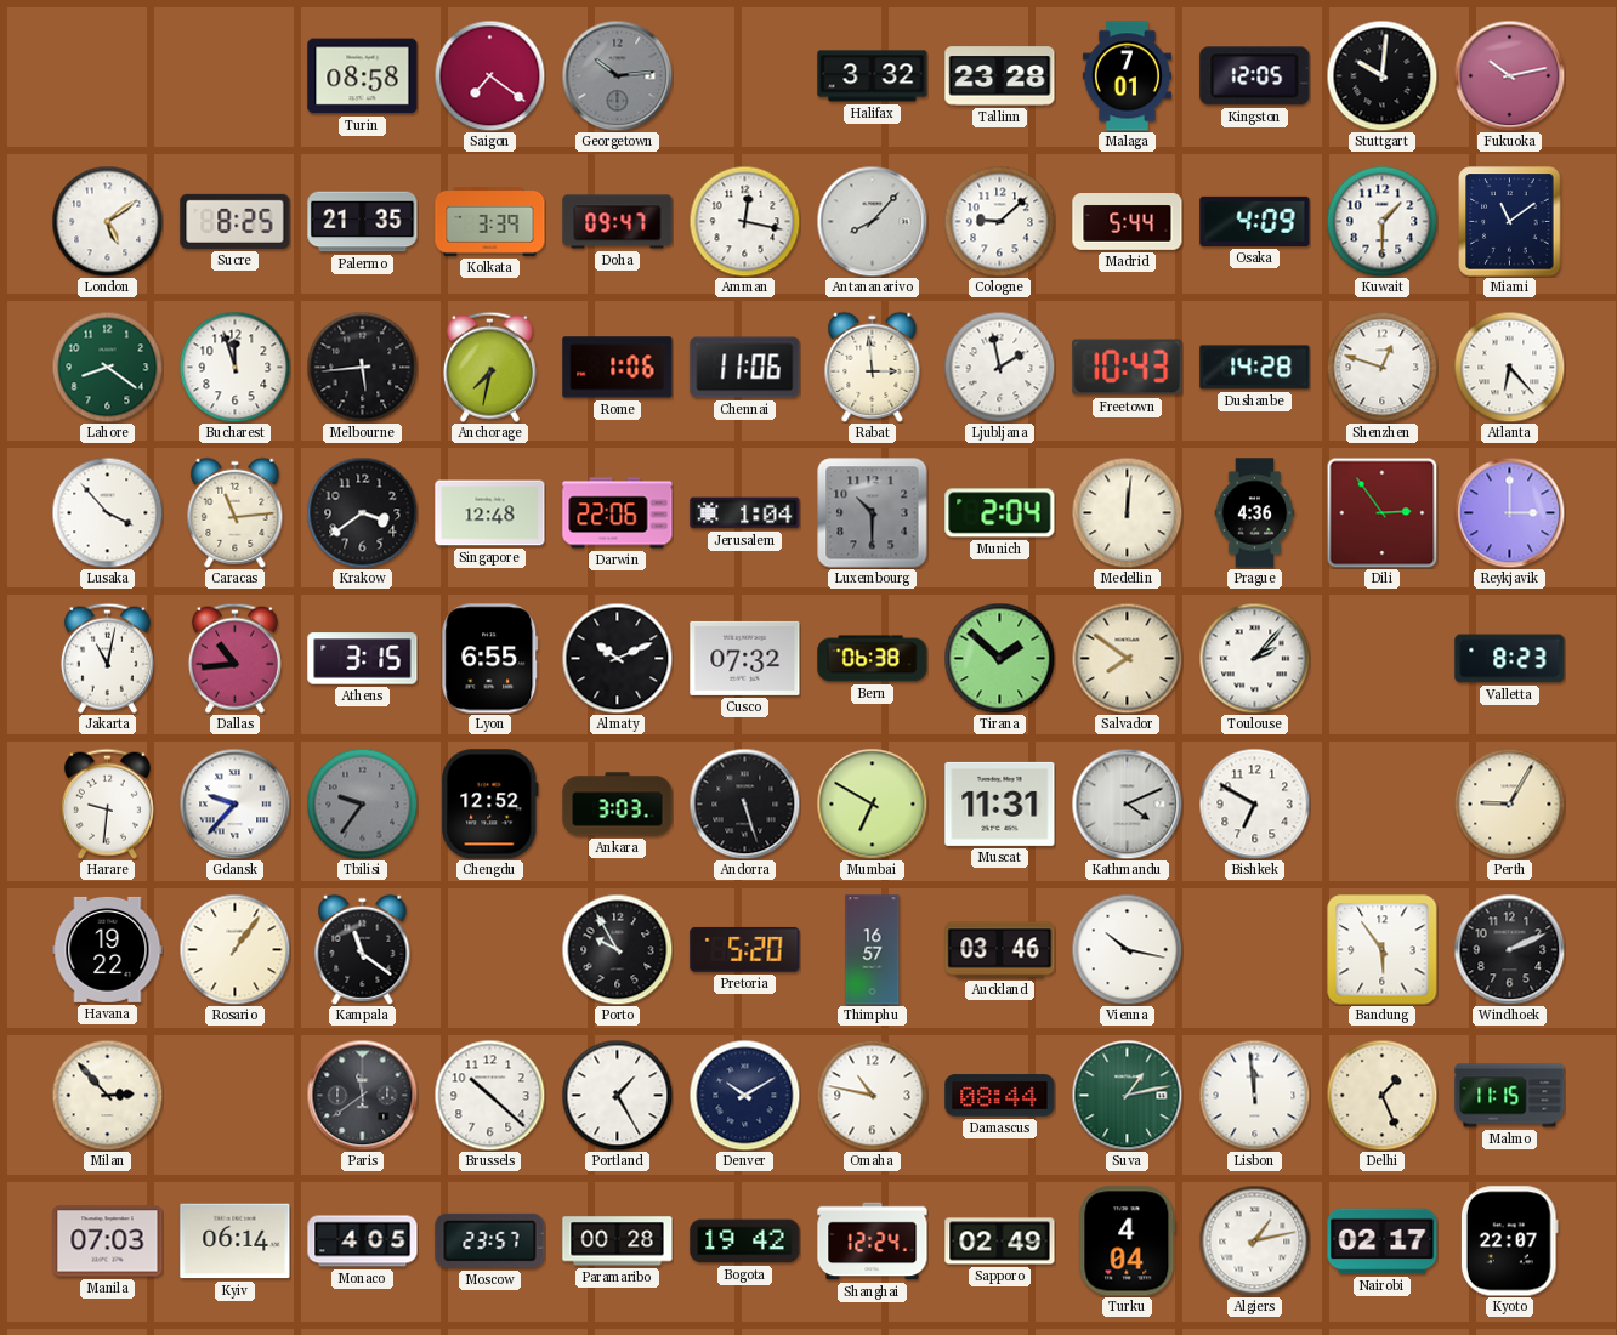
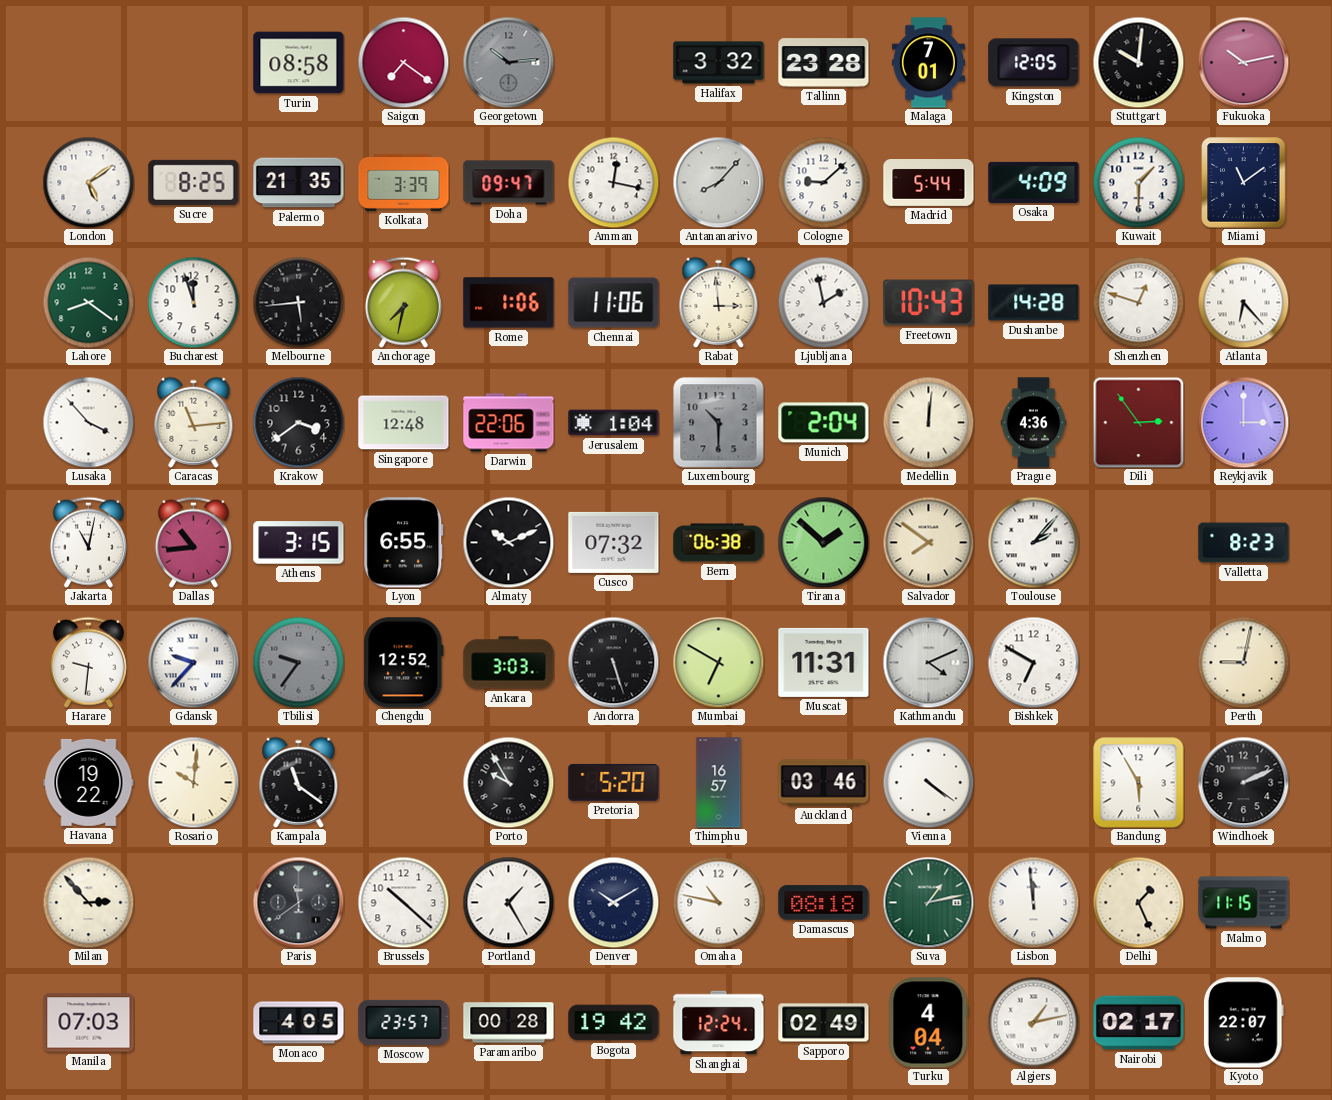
Perth: 9:05 -> 9:02
Rosario: 1:06 -> 10:01
Vienna: 10:17 -> 4:21
Bandung: 5:54 -> 5:55
Damascus: 08:44 -> 08:18
Kyiv: 06:14 -> none
